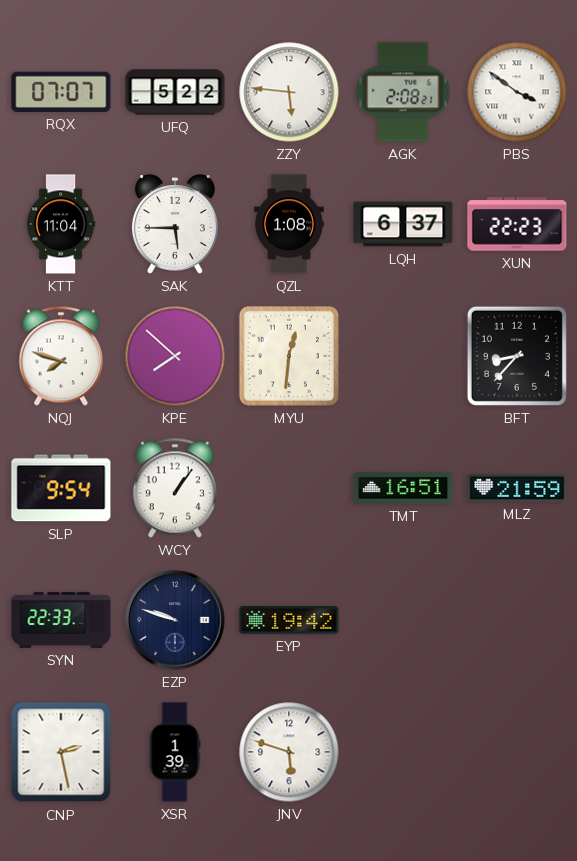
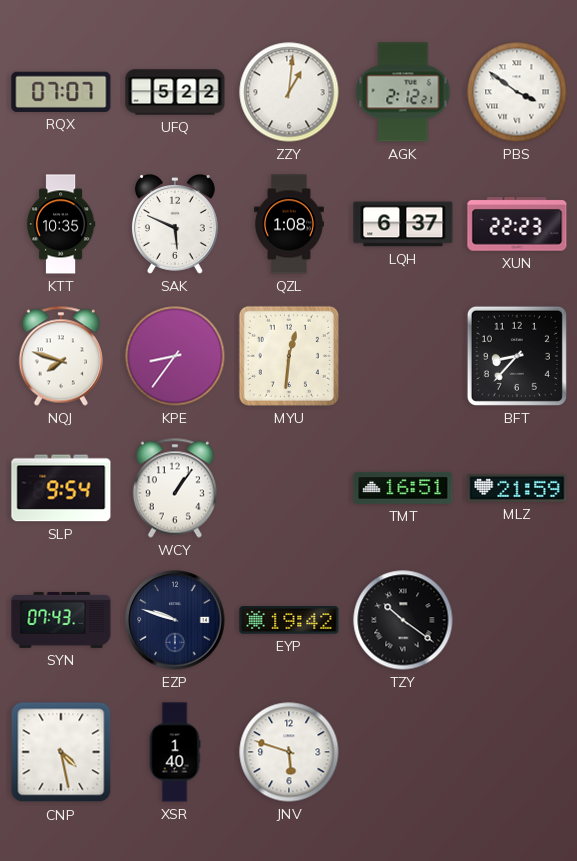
ZZY: 5:46 -> 1:01
AGK: 2:08 -> 2:12
KTT: 11:04 -> 10:35
SAK: 5:45 -> 5:49
KPE: 7:52 -> 8:36
SYN: 22:33 -> 07:43
TZY: none -> 10:21
CNP: 2:28 -> 4:28
XSR: 1:39 -> 1:40
